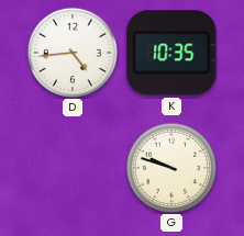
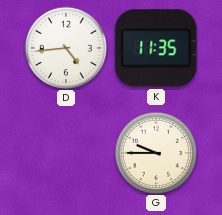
K: 10:35 -> 11:35
G: 9:48 -> 9:45
